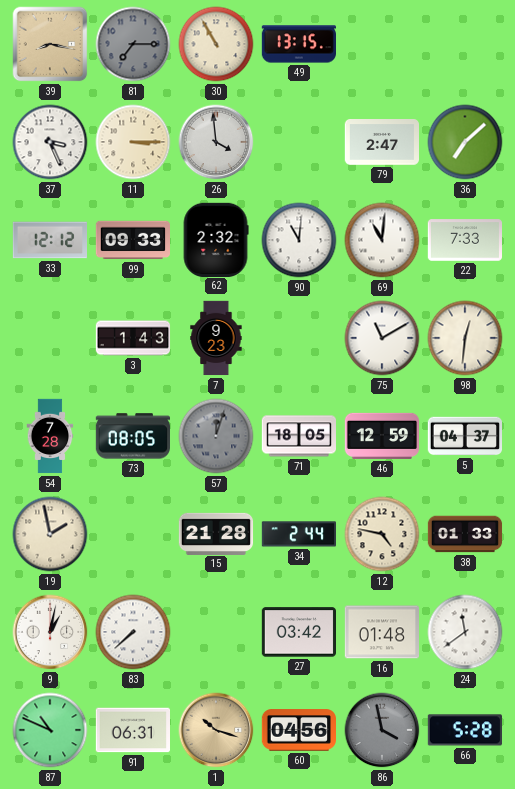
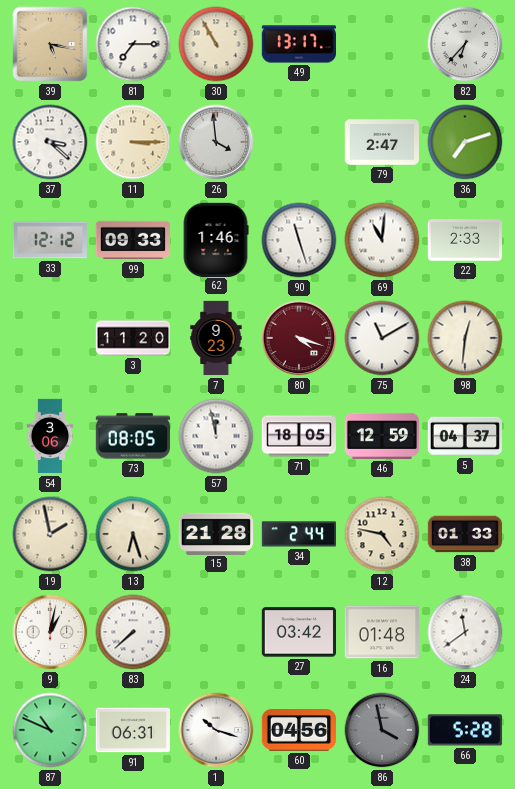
39: 8:17 -> 5:17
81 dial: grey -> white
49: 13:15 -> 13:17
82: none -> 6:37
37: 3:26 -> 3:22
36: 7:08 -> 7:12
62: 2:32 -> 1:46
90: 11:01 -> 11:27
22: 7:33 -> 2:33
3: 1:43 -> 11:20
80: none -> 4:18
54: 7:28 -> 3:06
57: 12:03 -> 11:58
57 dial: grey -> white
13: none -> 6:27
1 dial: champagne -> white
